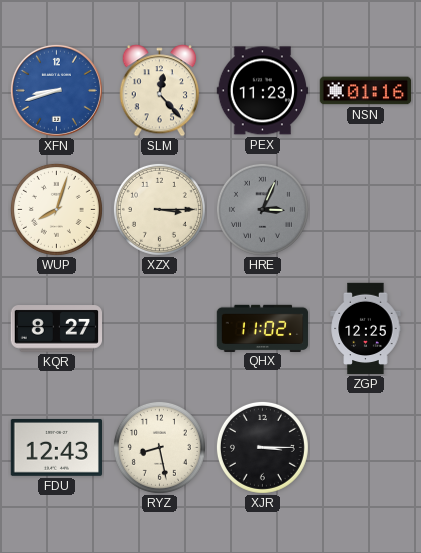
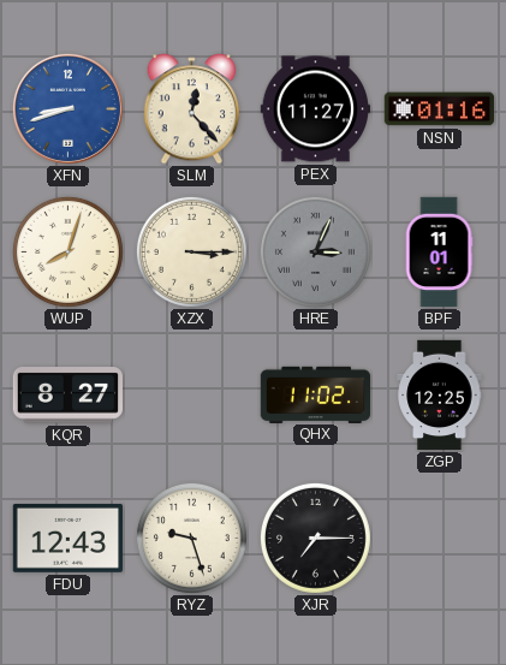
PEX: 11:23 -> 11:27
BPF: none -> 11:01
RYZ: 8:28 -> 9:27
XJR: 3:15 -> 7:15
